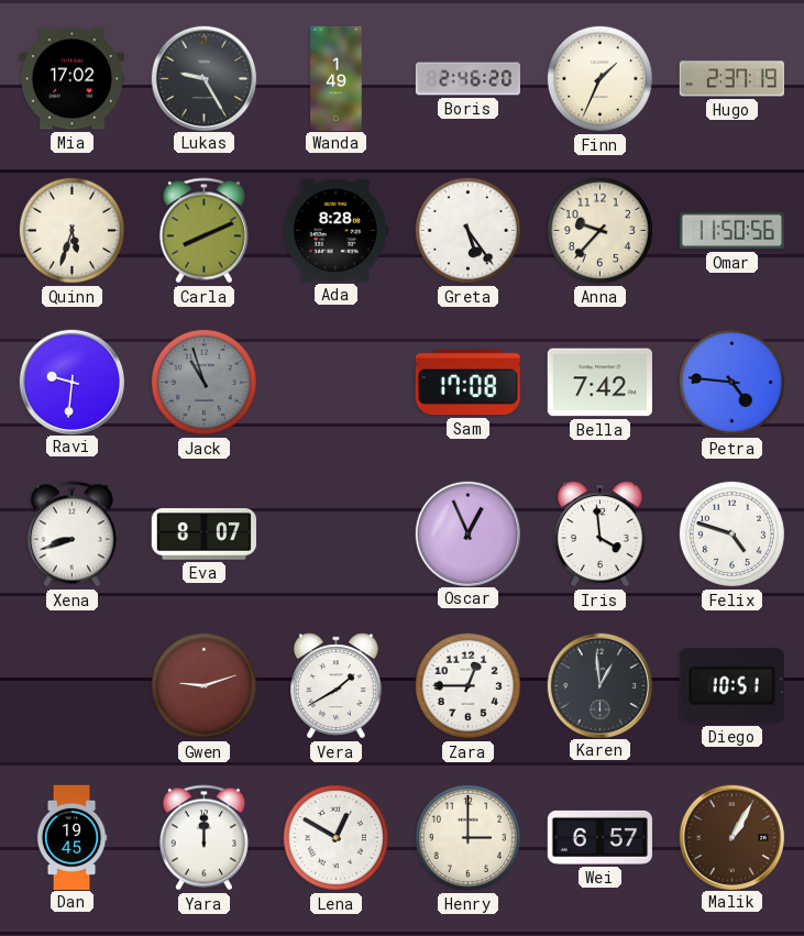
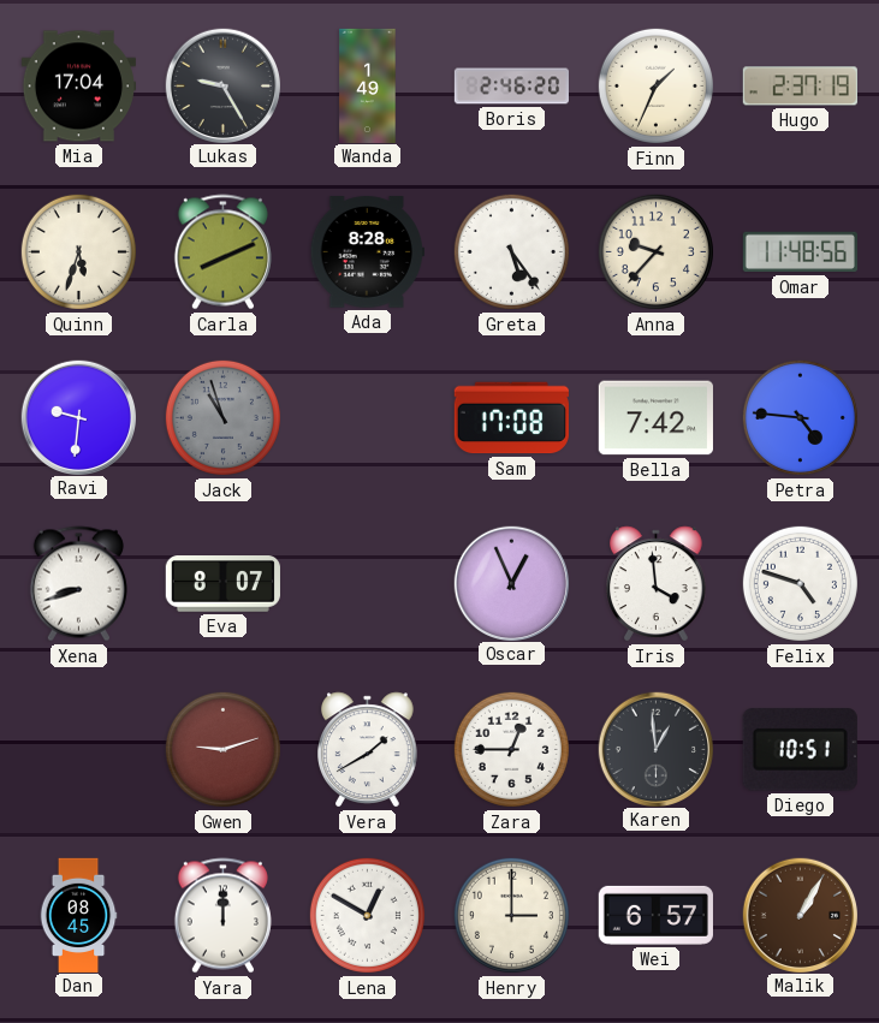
Mia: 17:02 -> 17:04
Omar: 11:50 -> 11:48
Dan: 19:45 -> 08:45
